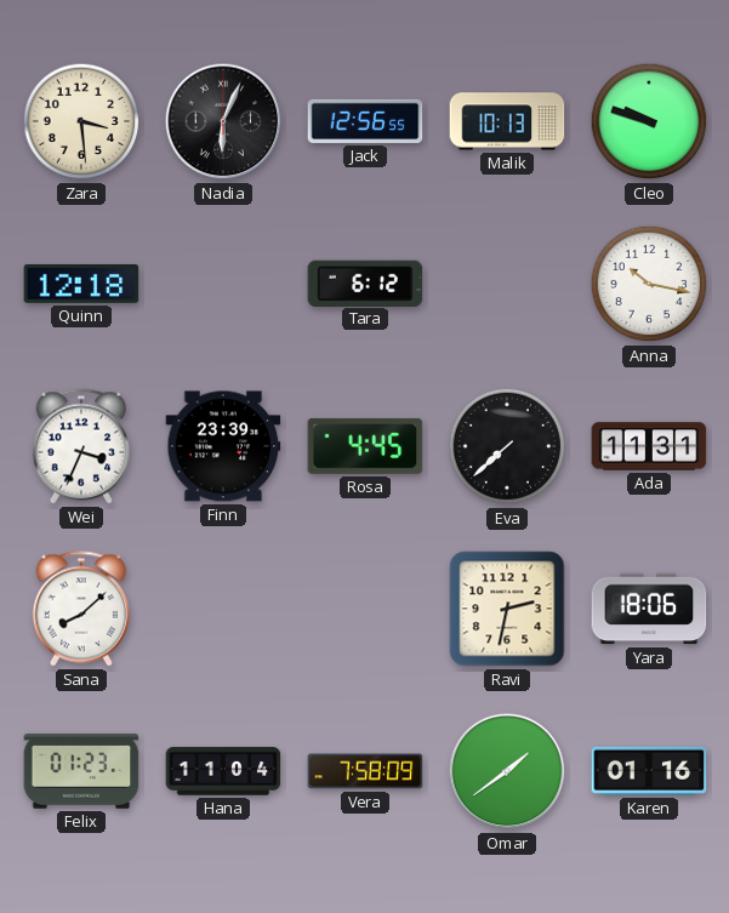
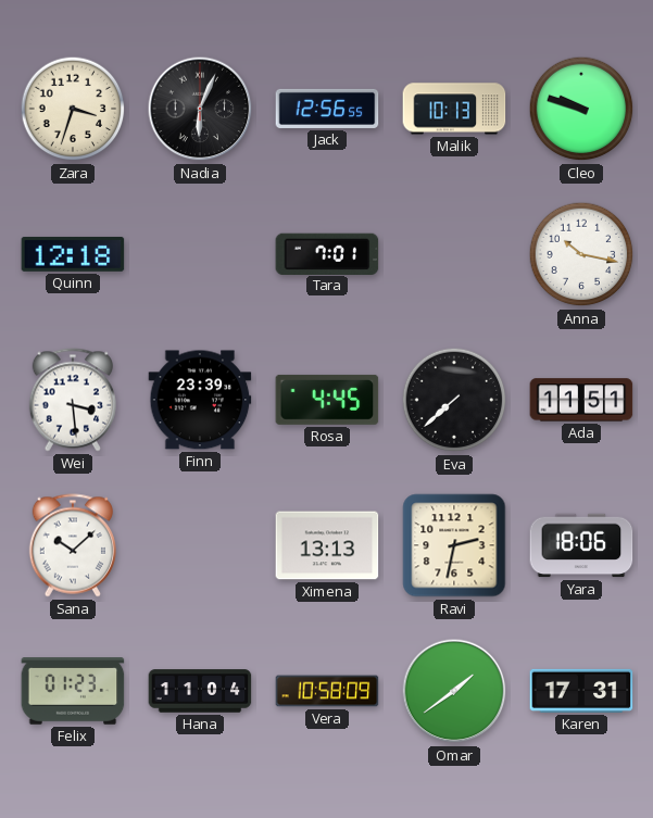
Zara: 3:29 -> 3:33
Tara: 6:12 -> 7:01
Wei: 3:34 -> 3:29
Ada: 11:31 -> 11:51
Sana: 8:08 -> 10:08
Ximena: none -> 13:13
Vera: 7:58 -> 10:58
Karen: 01:16 -> 17:31
